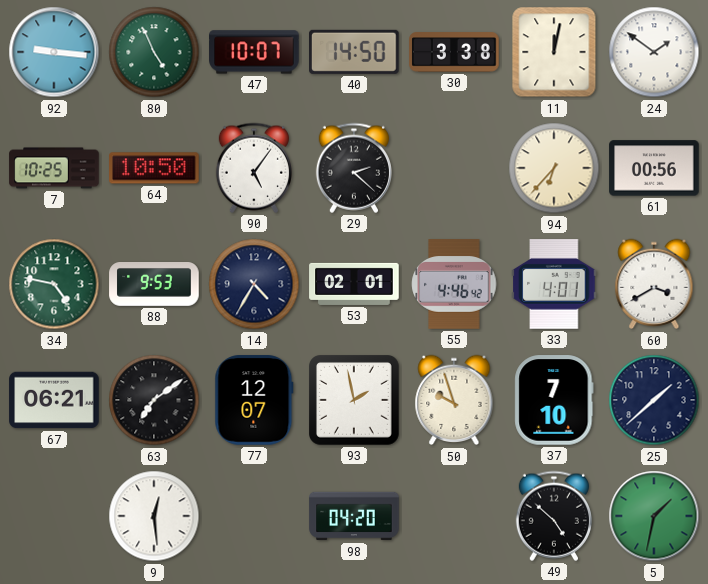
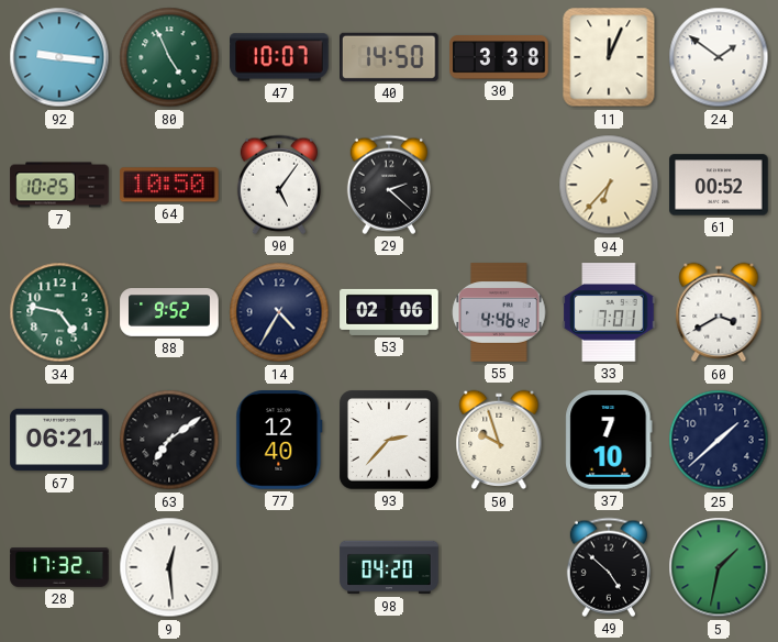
11: 12:02 -> 12:04
61: 00:56 -> 00:52
88: 9:53 -> 9:52
53: 02:01 -> 02:06
33: 4:01 -> 7:01
77: 12:07 -> 12:40
93: 1:58 -> 2:37
28: none -> 17:32
